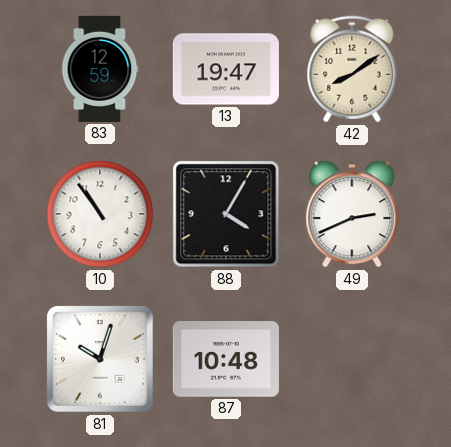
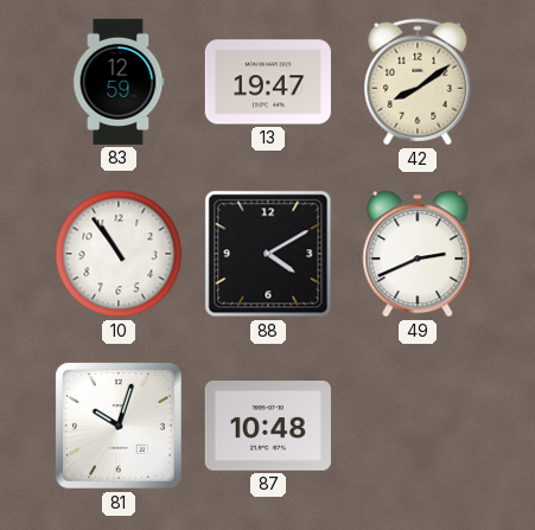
88: 4:05 -> 4:10
